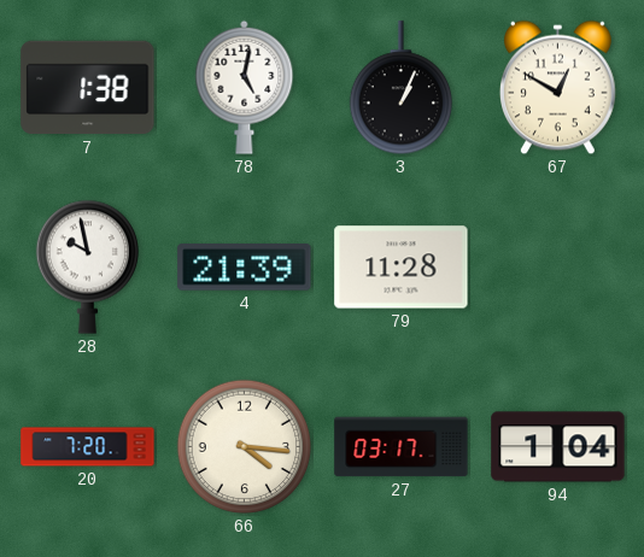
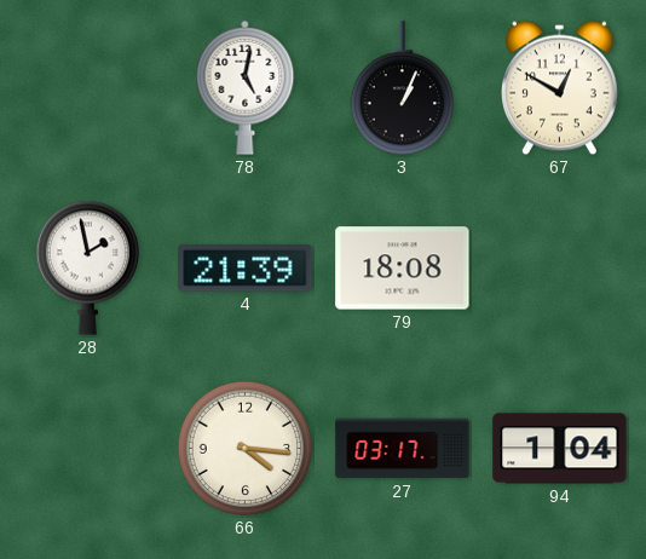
7: 1:38 -> none
28: 9:58 -> 1:58
79: 11:28 -> 18:08
20: 7:20 -> none
